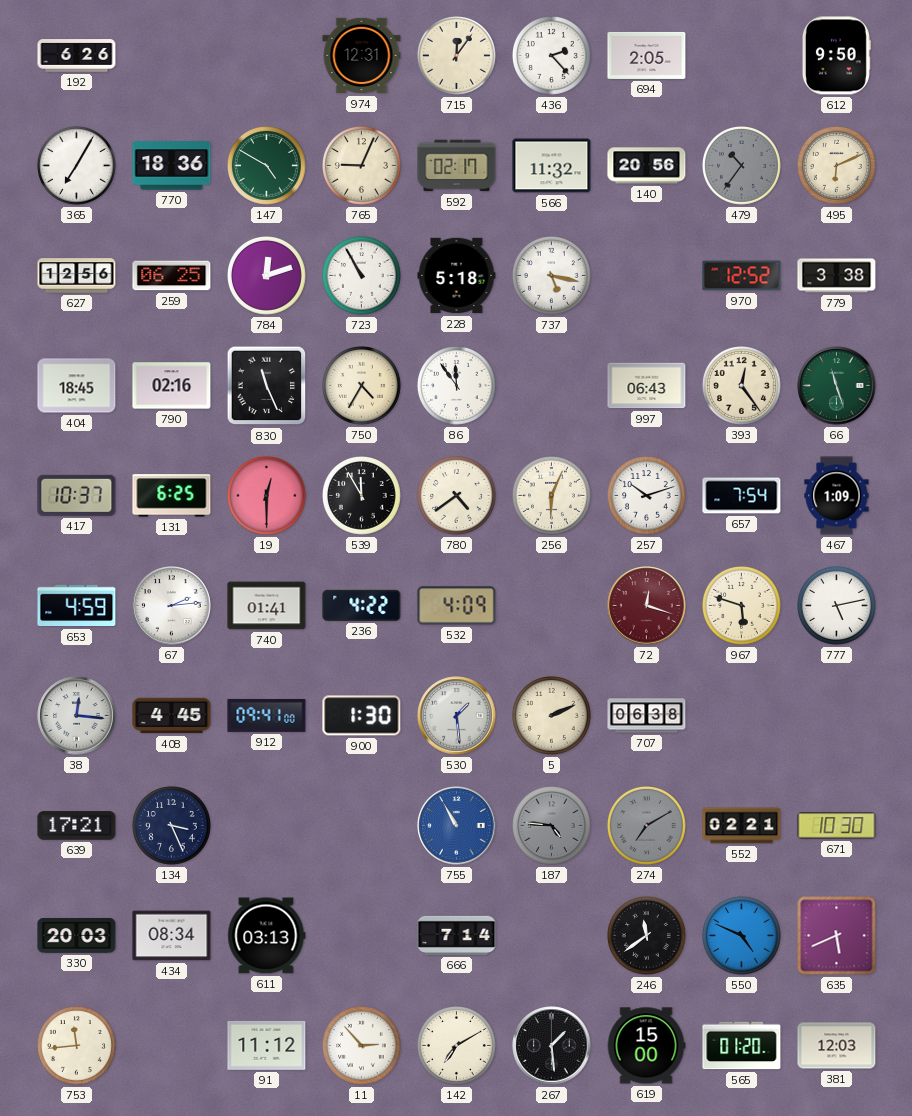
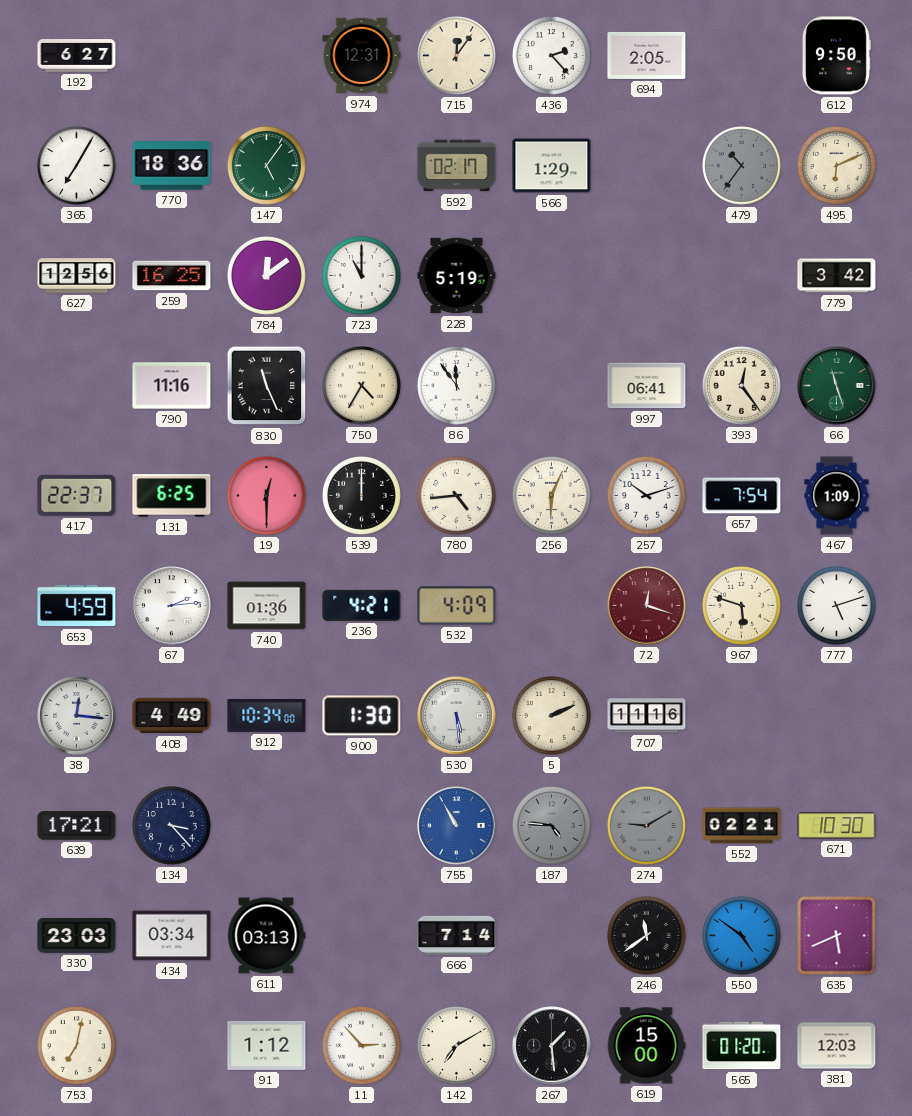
192: 6:26 -> 6:27
147: 4:50 -> 5:06
765: 9:04 -> none
566: 11:32 -> 1:29
140: 20:56 -> none
259: 06:25 -> 16:25
784: 12:12 -> 12:09
723: 10:55 -> 11:00
228: 5:18 -> 5:19
737: 5:17 -> none
970: 12:52 -> none
779: 3:38 -> 3:42
404: 18:45 -> none
790: 02:16 -> 11:16
997: 06:43 -> 06:41
417: 10:37 -> 22:37
539: 11:55 -> 12:00
780: 4:39 -> 4:44
740: 01:41 -> 01:36
236: 4:22 -> 4:21
777: 5:13 -> 5:12
408: 4:45 -> 4:49
912: 09:41 -> 10:34
530: 1:29 -> 5:29
707: 06:38 -> 11:16
134: 3:26 -> 3:23
274: 7:10 -> 9:10
330: 20:03 -> 23:03
434: 08:34 -> 03:34
550: 4:49 -> 4:51
753: 11:44 -> 7:02
91: 11:12 -> 1:12
